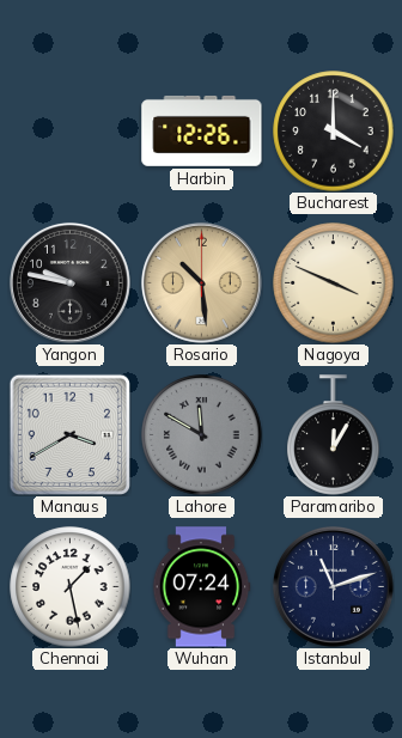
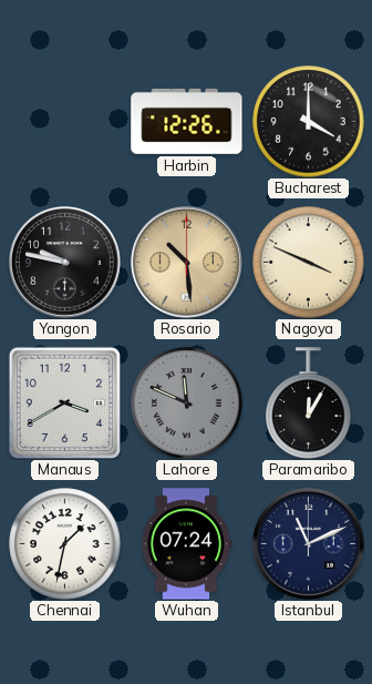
Lahore: 11:50 -> 11:49
Chennai: 1:28 -> 1:32
Istanbul: 11:12 -> 11:11
